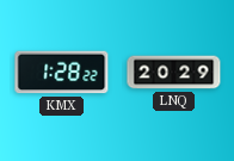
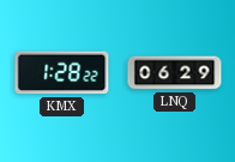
LNQ: 20:29 -> 06:29
